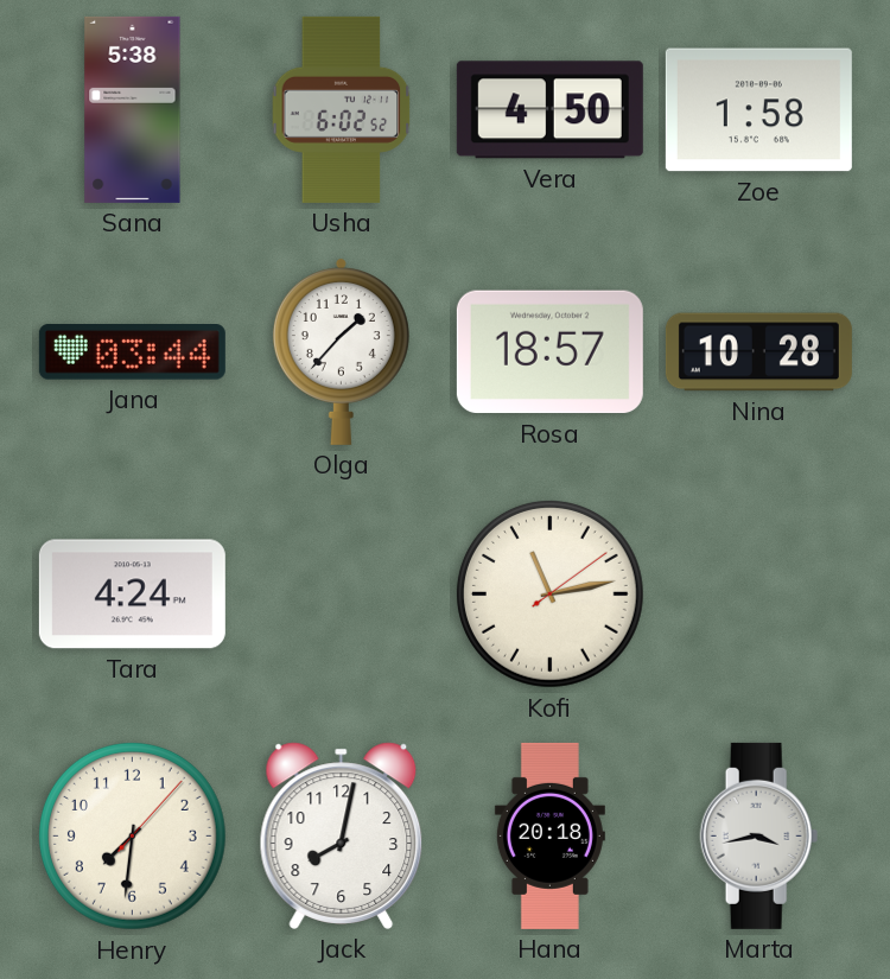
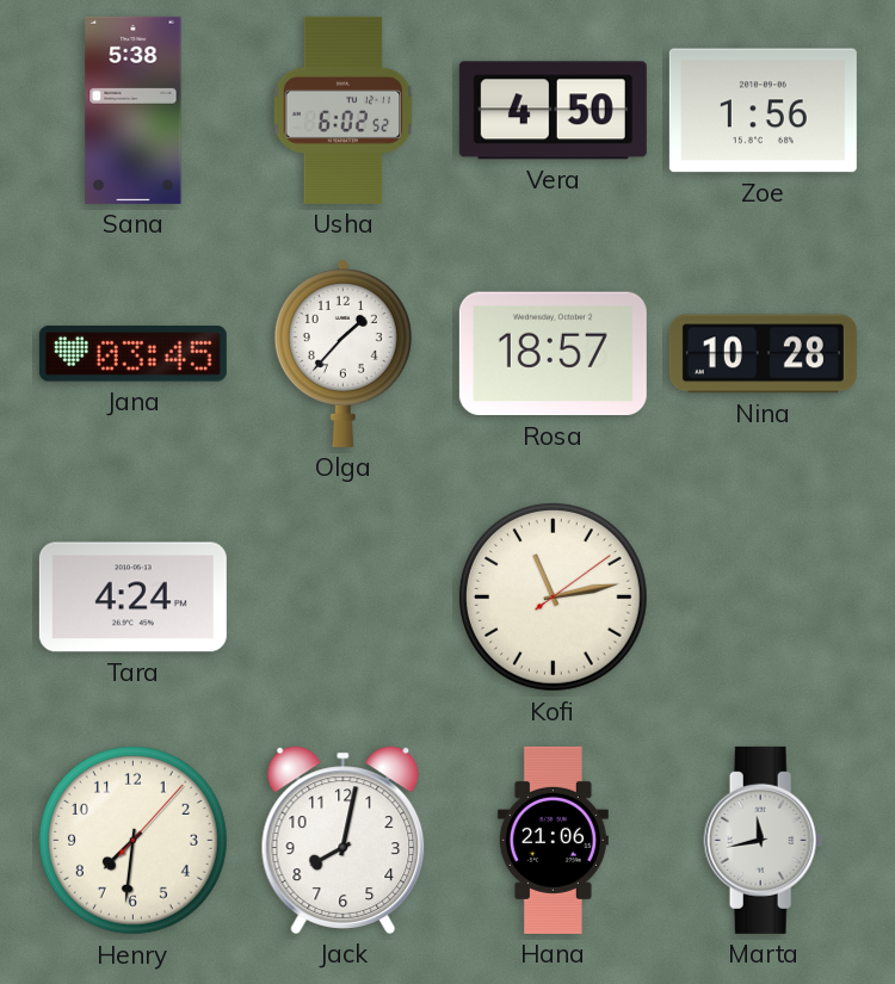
Zoe: 1:58 -> 1:56
Jana: 03:44 -> 03:45
Hana: 20:18 -> 21:06
Marta: 3:43 -> 11:43
